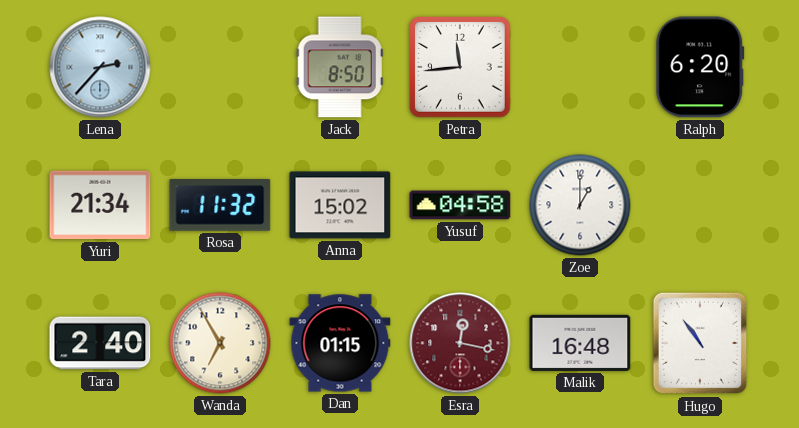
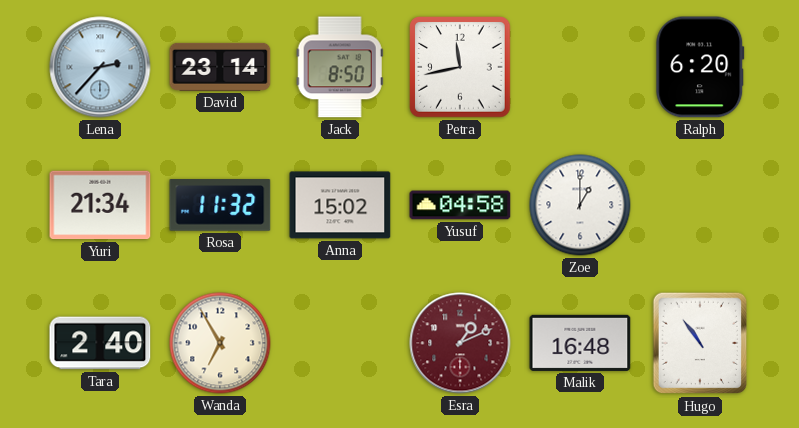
David: none -> 23:14
Petra: 11:44 -> 11:43
Dan: 01:15 -> none
Esra: 12:17 -> 1:11
